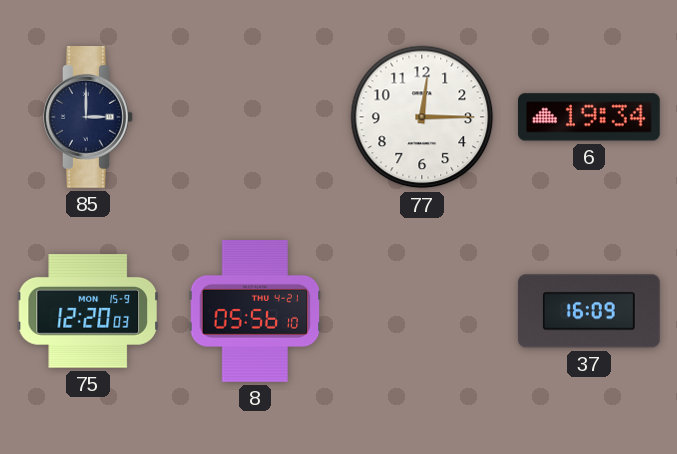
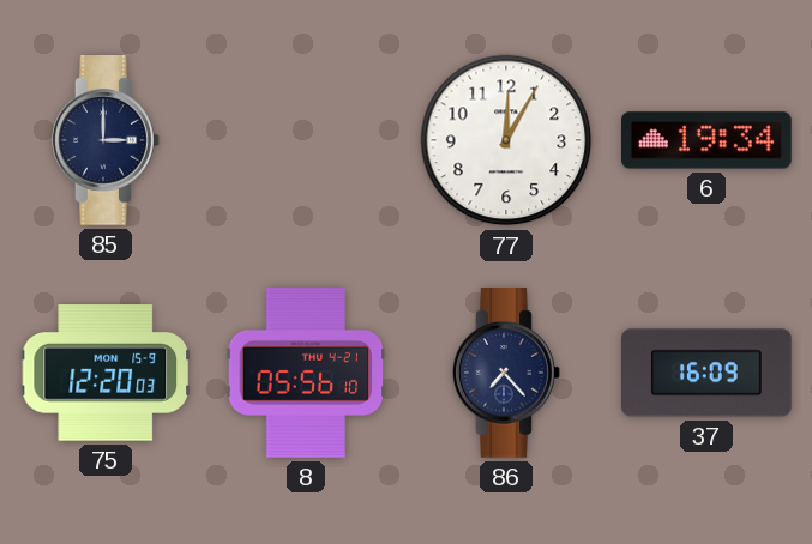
77: 12:15 -> 12:05
86: none -> 7:23
